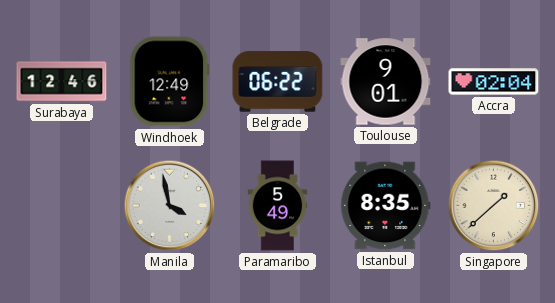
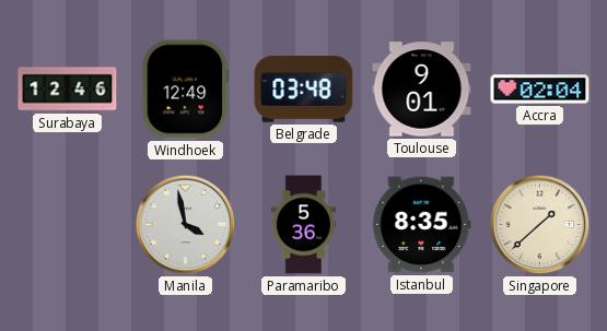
Belgrade: 06:22 -> 03:48
Paramaribo: 5:49 -> 5:36
